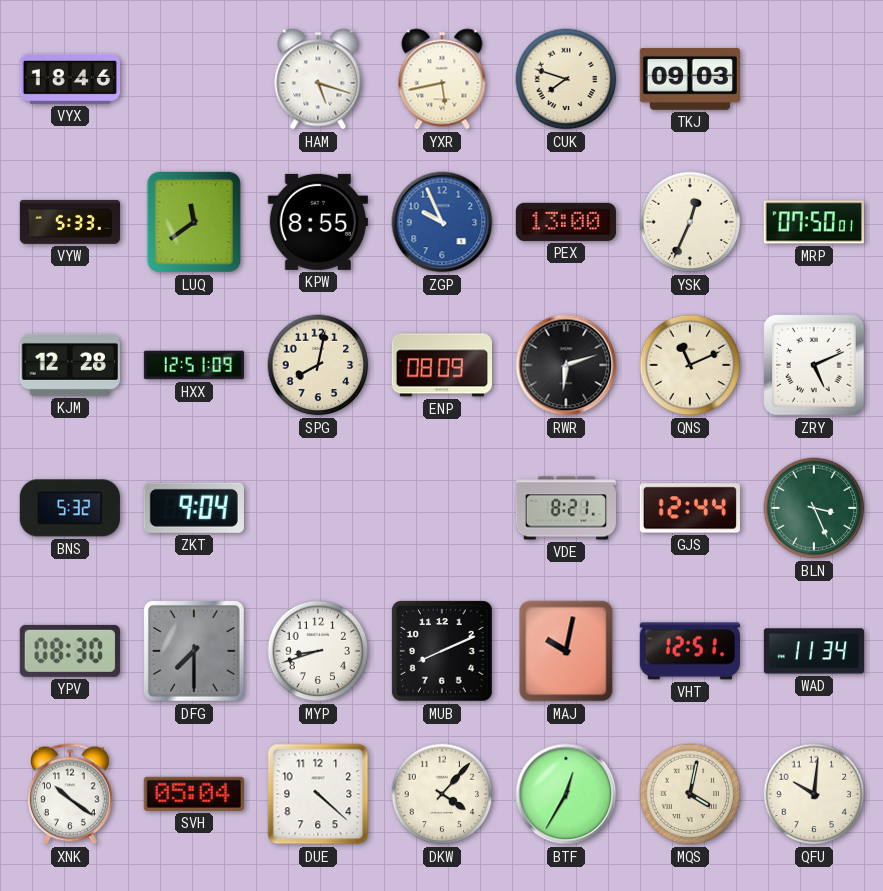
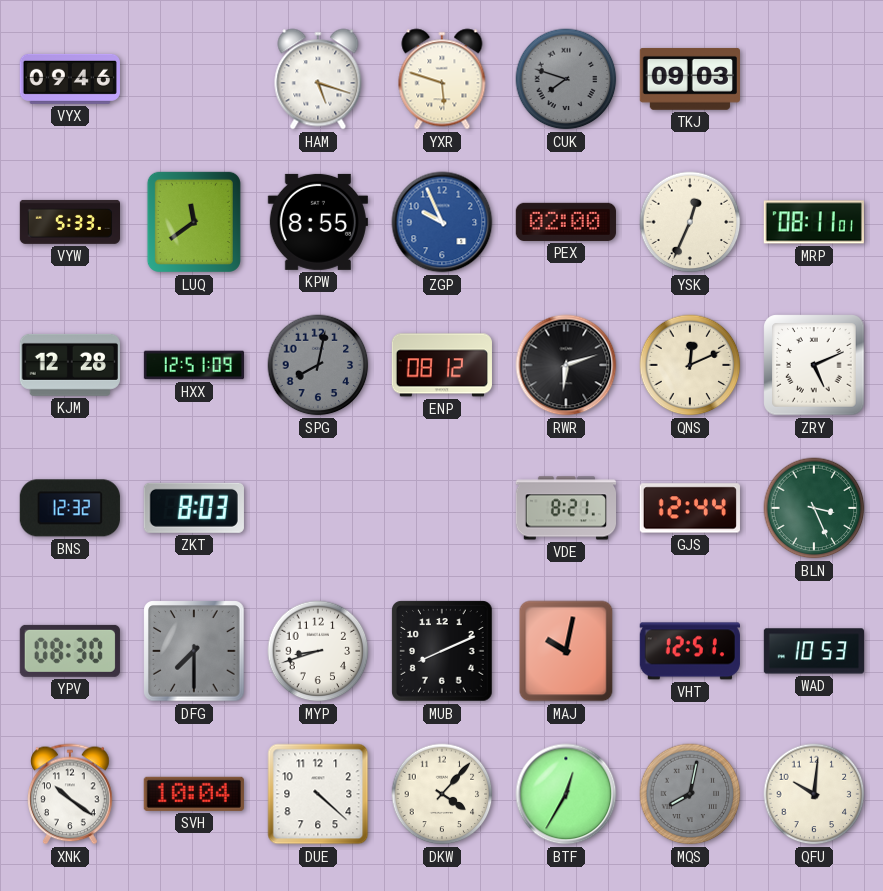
VYX: 18:46 -> 09:46
YXR: 5:43 -> 5:48
CUK dial: cream -> grey
PEX: 13:00 -> 02:00
MRP: 07:50 -> 08:11
SPG dial: cream -> grey
ENP: 08:09 -> 08:12
QNS: 11:11 -> 12:11
BNS: 5:32 -> 12:32
ZKT: 9:04 -> 8:03
WAD: 11:34 -> 10:53
SVH: 05:04 -> 10:04
MQS: 4:02 -> 8:02
MQS dial: cream -> grey
